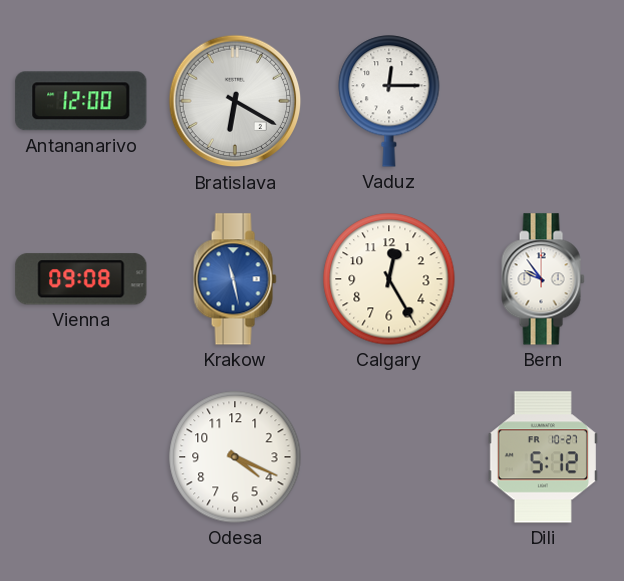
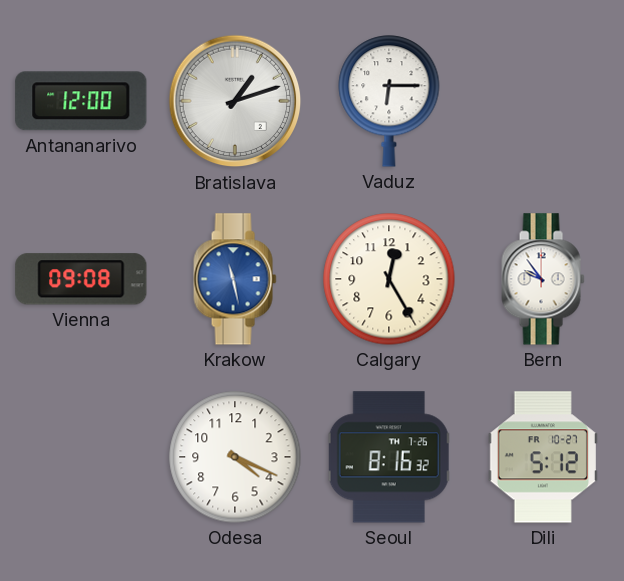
Bratislava: 6:20 -> 1:12
Vaduz: 12:15 -> 6:15
Seoul: none -> 8:16
